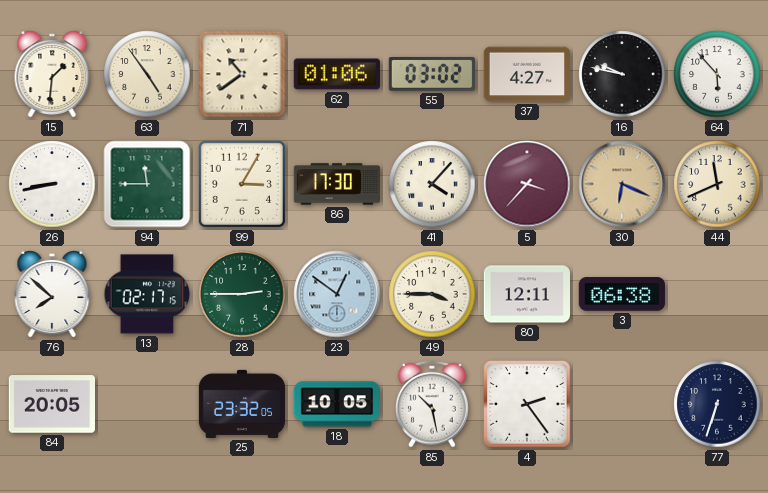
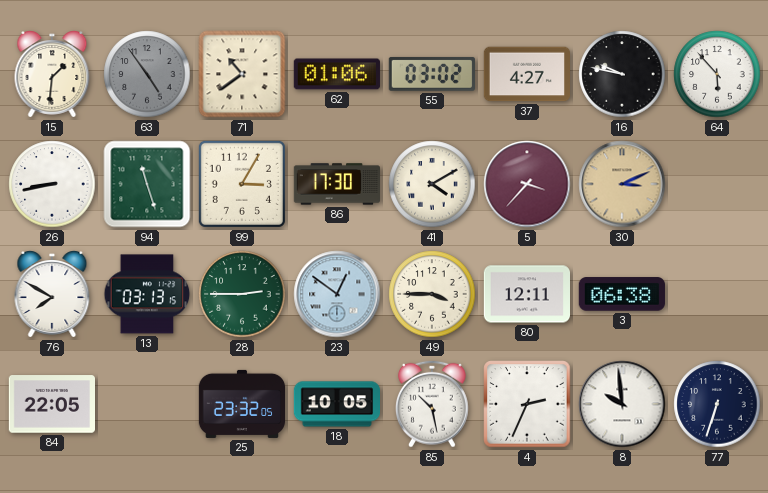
63 dial: cream -> grey
94: 11:45 -> 11:27
41: 4:07 -> 4:10
30: 6:19 -> 3:11
44: 11:41 -> none
76: 7:52 -> 7:50
13: 02:17 -> 03:13
84: 20:05 -> 22:05
4: 2:24 -> 2:34
8: none -> 9:59
